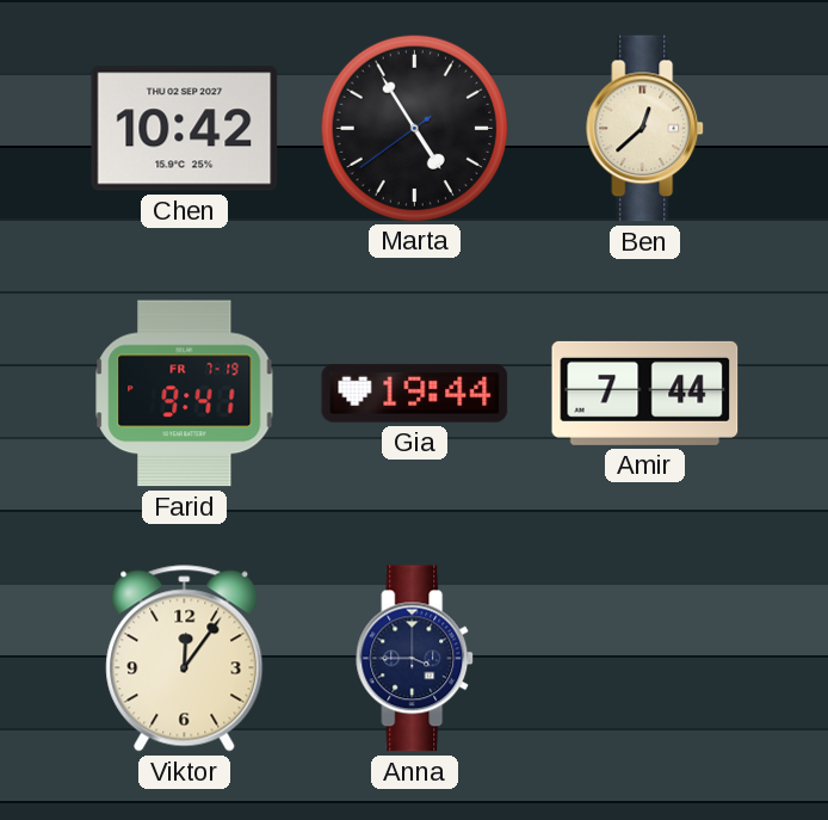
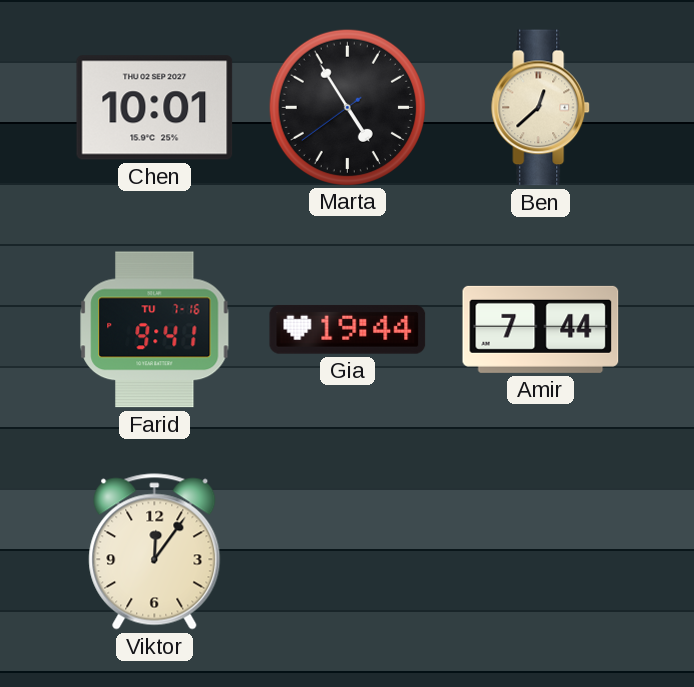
Chen: 10:42 -> 10:01
Farid date: FR 7-19 -> TU 7-16
Anna: 3:45 -> none
